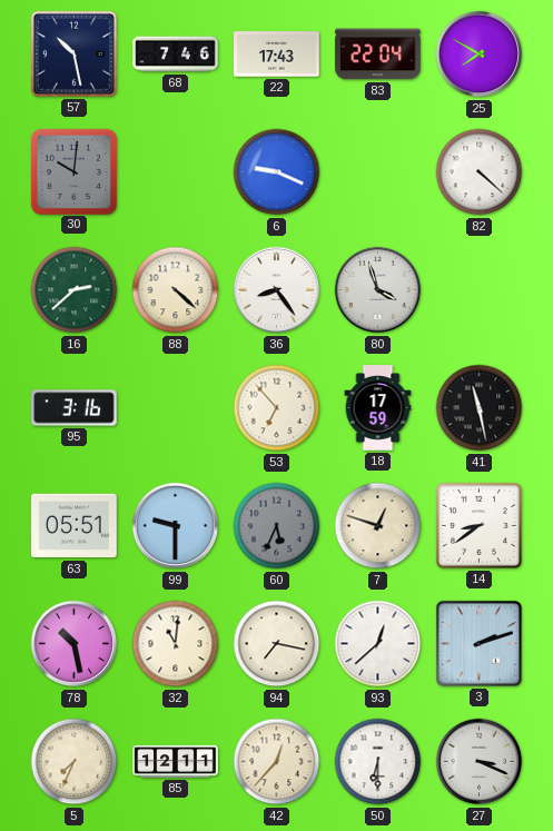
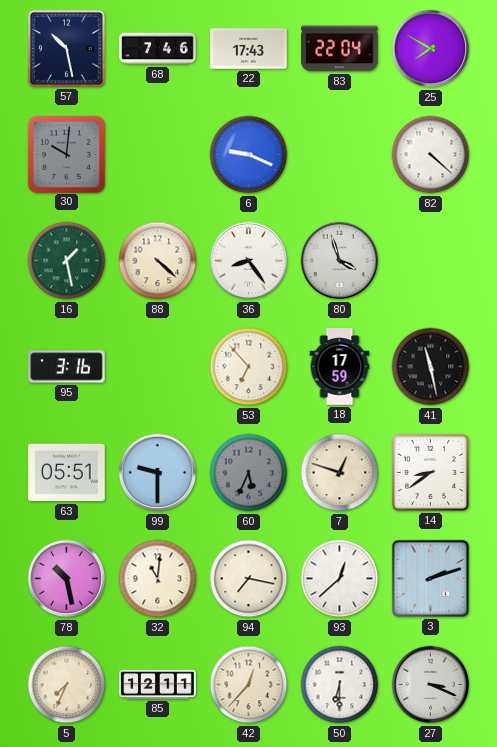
16: 2:38 -> 1:28
